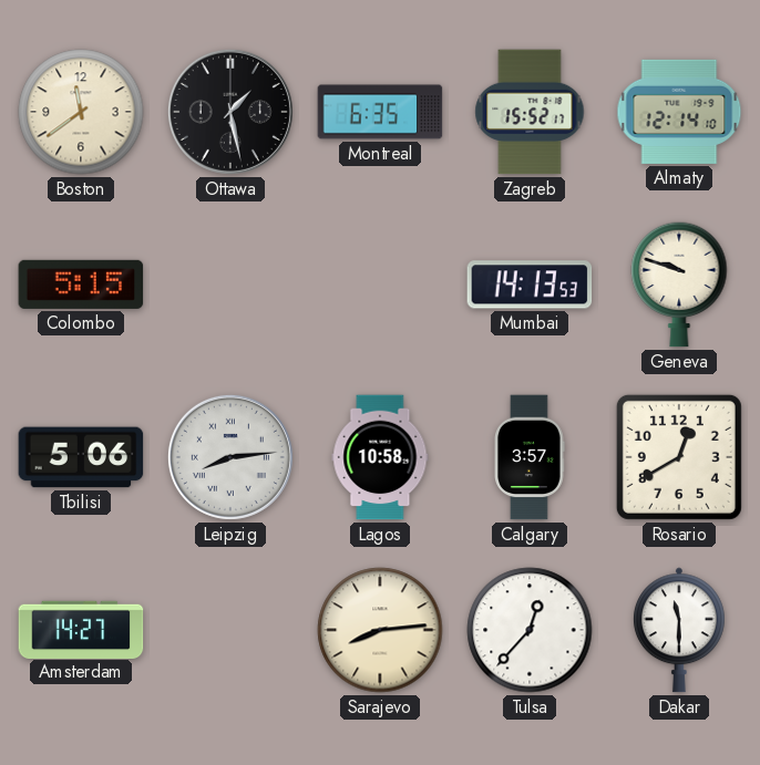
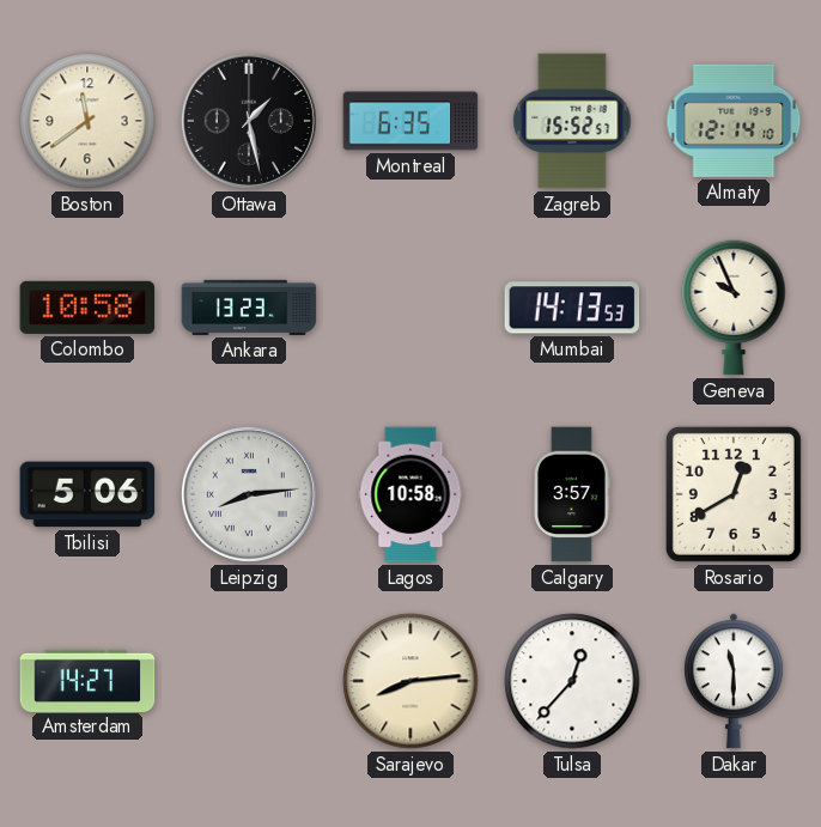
Zagreb: 15:52:17 -> 15:52:57
Colombo: 5:15 -> 10:58
Ankara: none -> 13:23
Geneva: 9:48 -> 9:56
